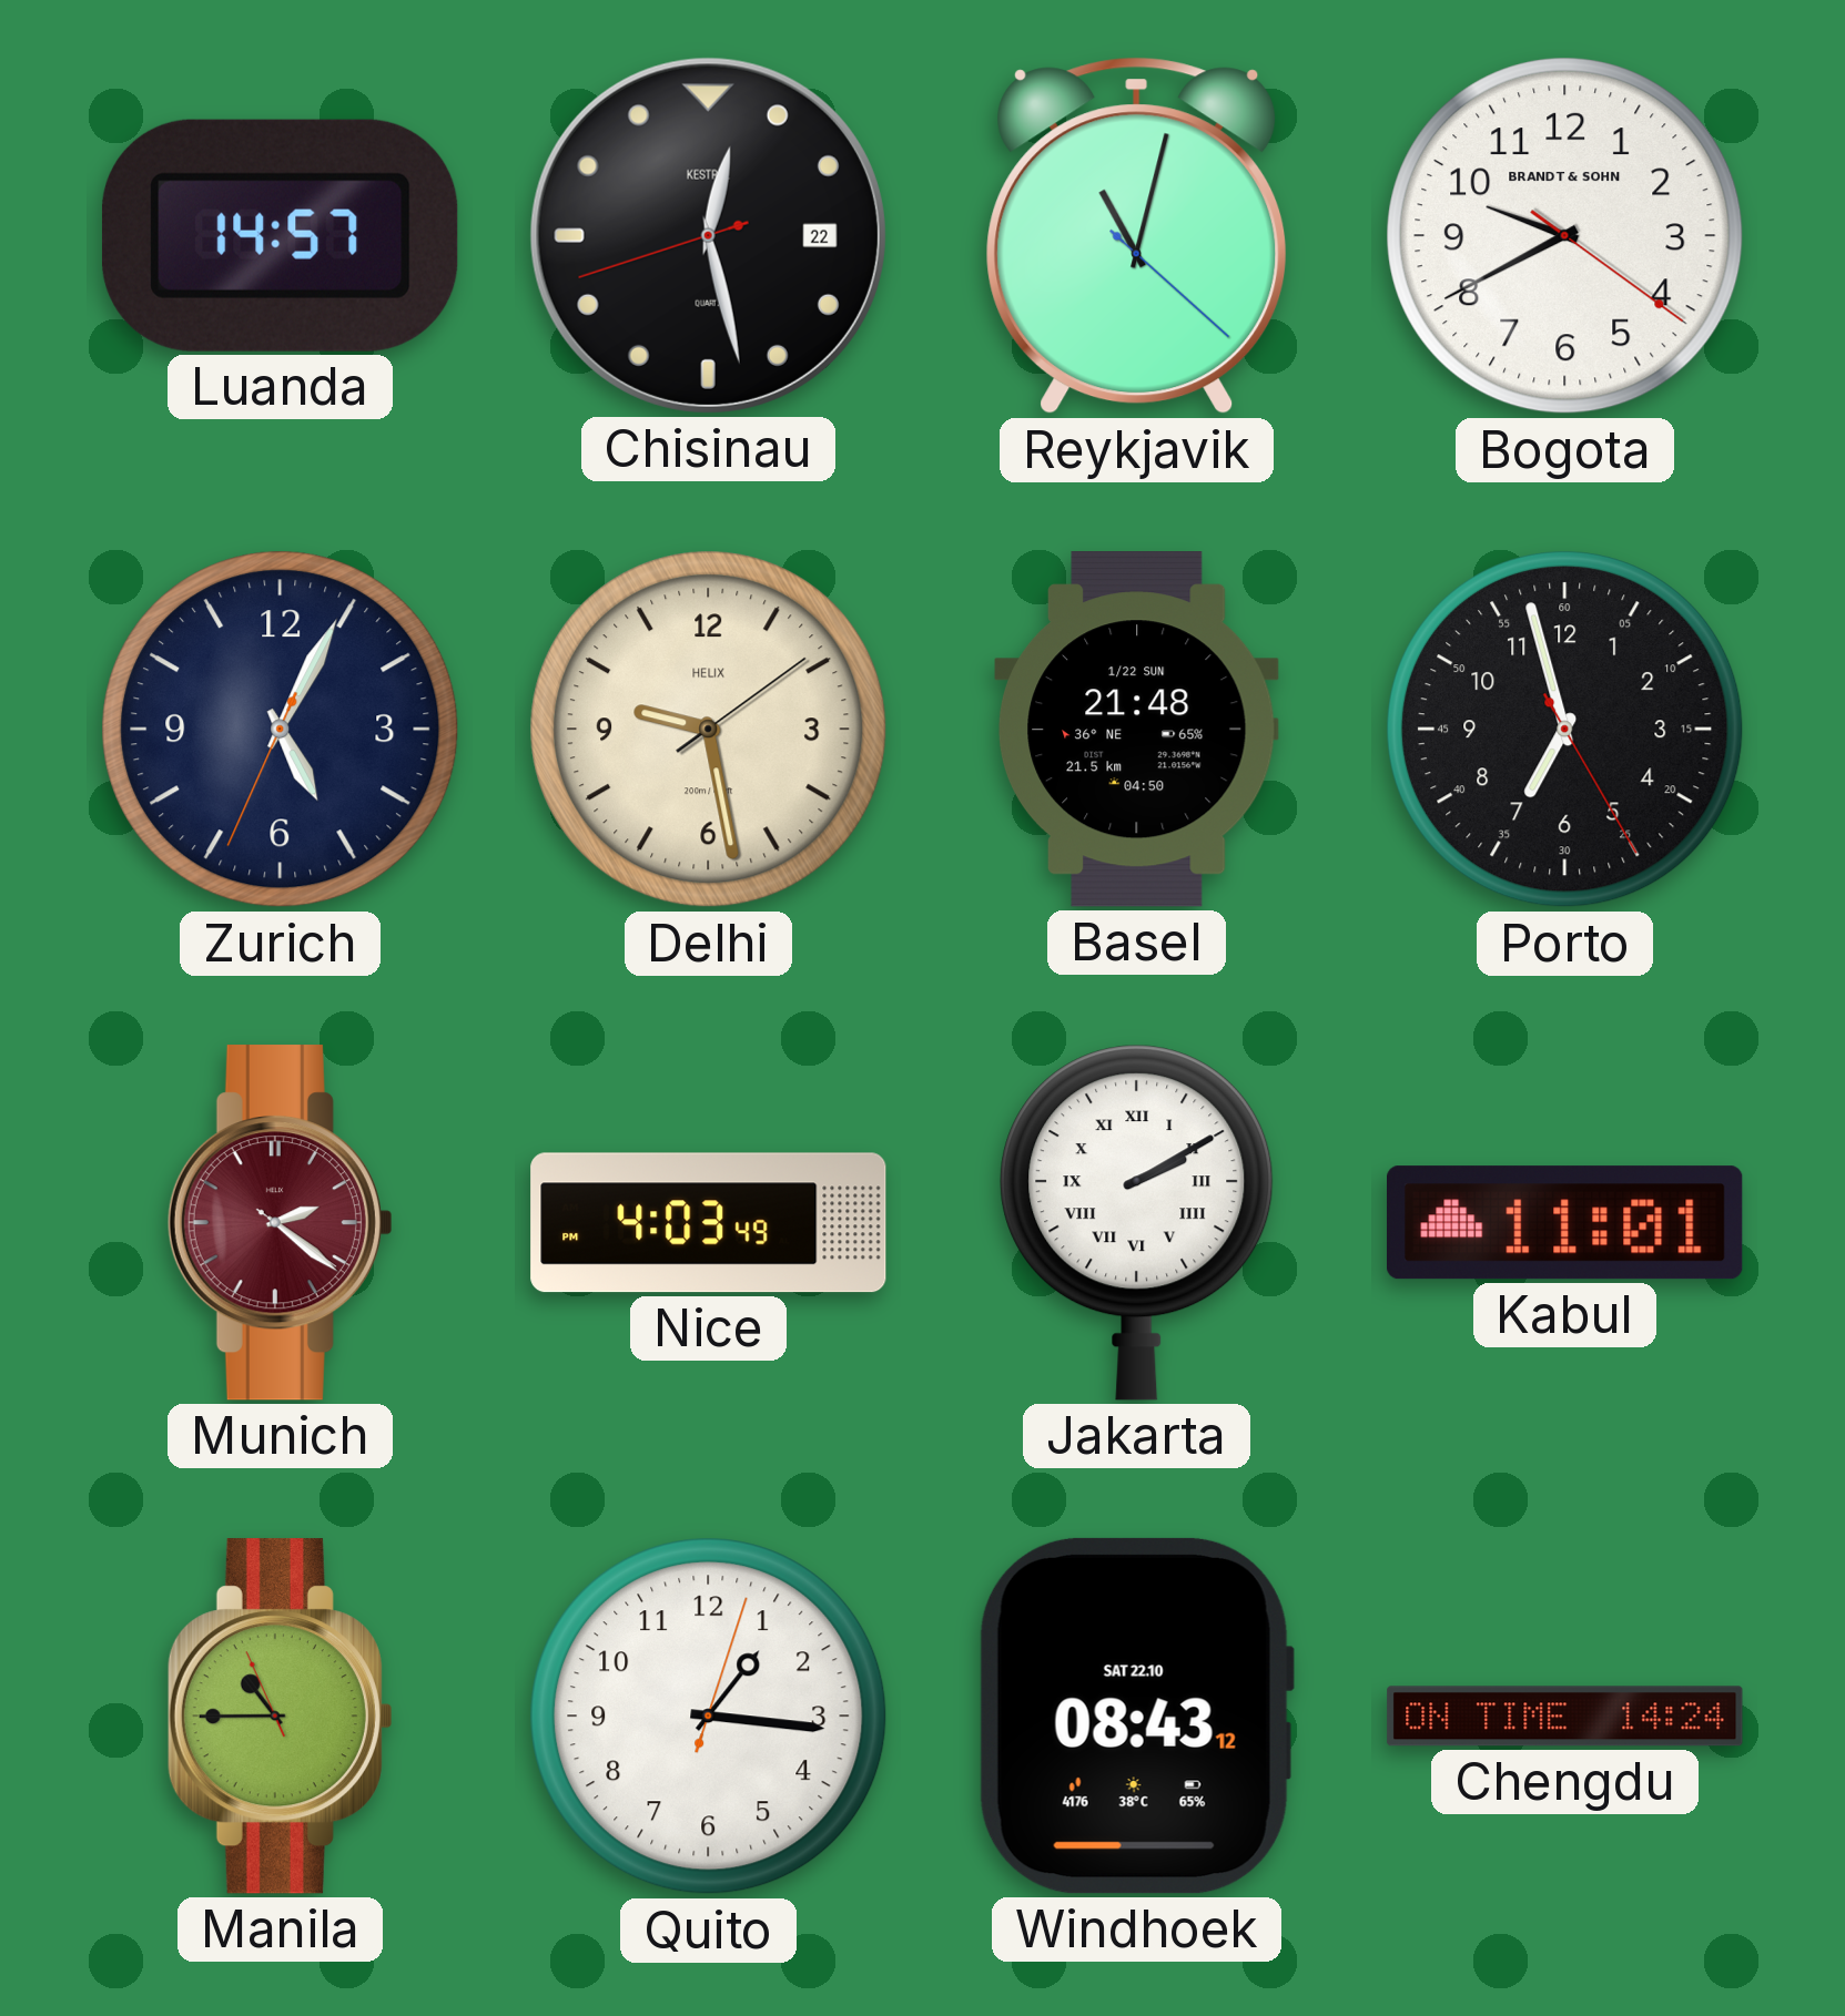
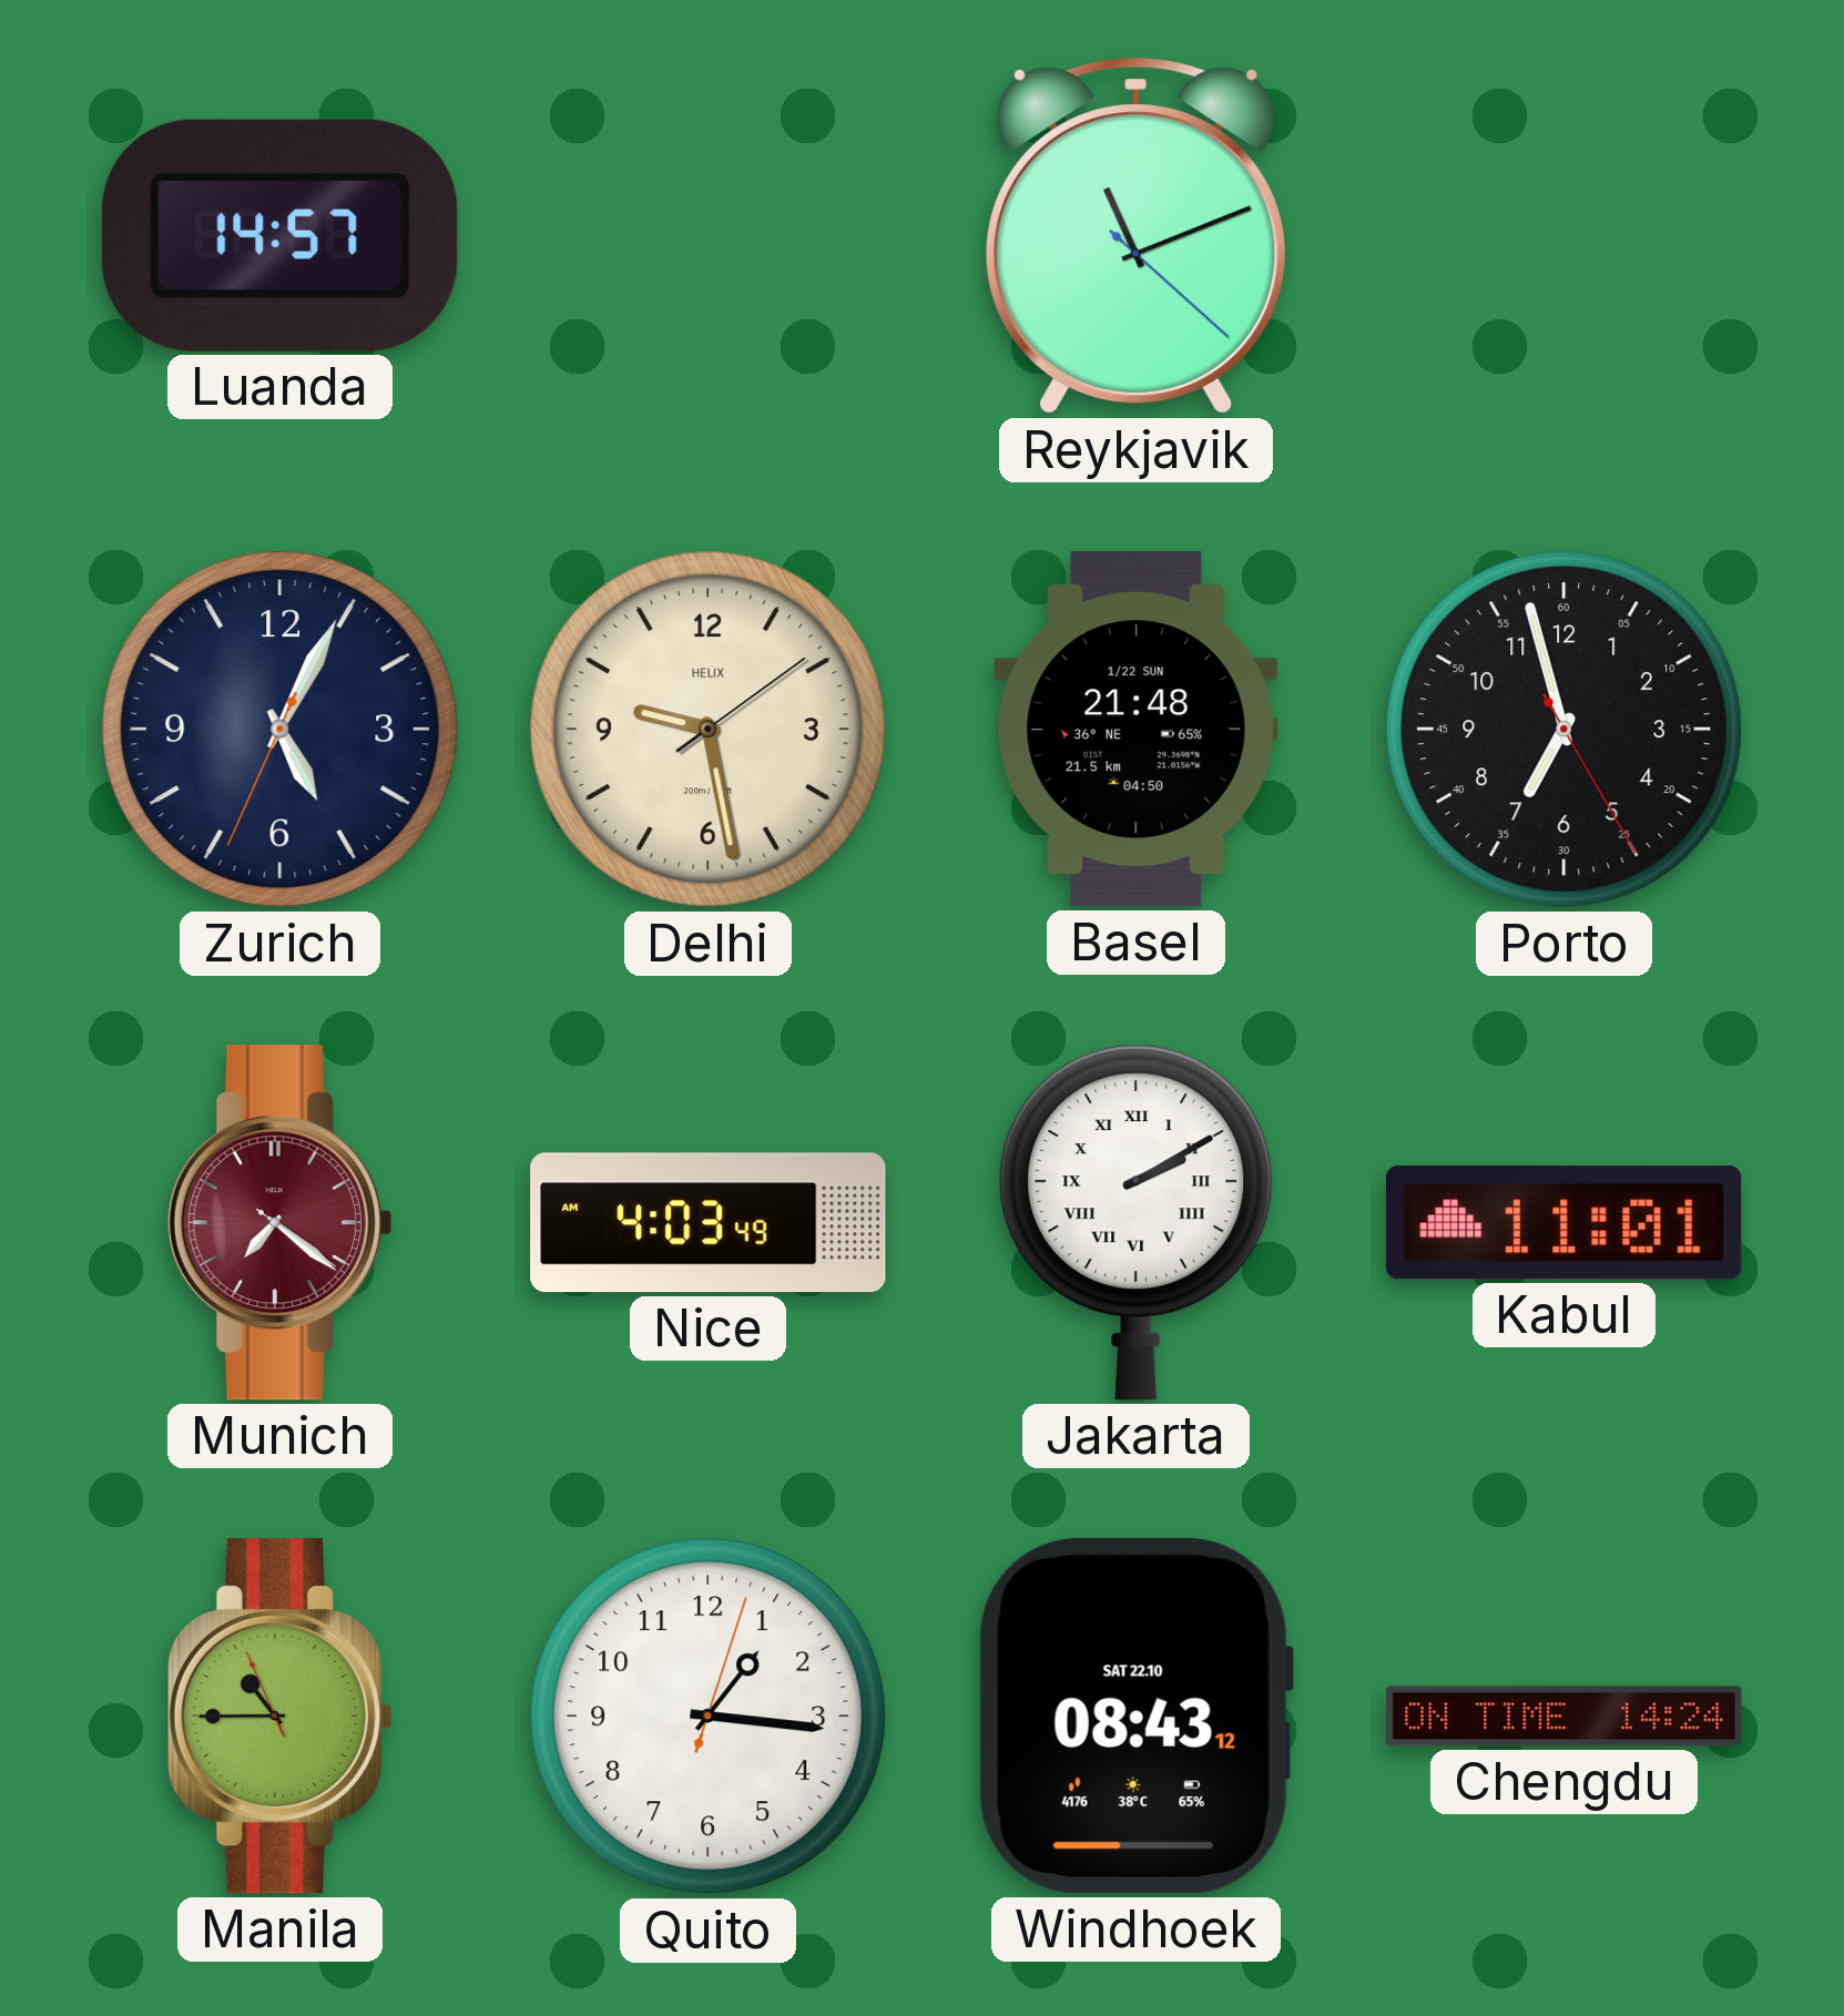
Chisinau: 12:27 -> none
Reykjavik: 11:02 -> 11:11
Bogota: 9:40 -> none
Munich: 2:21 -> 7:21
Nice: 4:03:49 PM -> 4:03:49 AM
